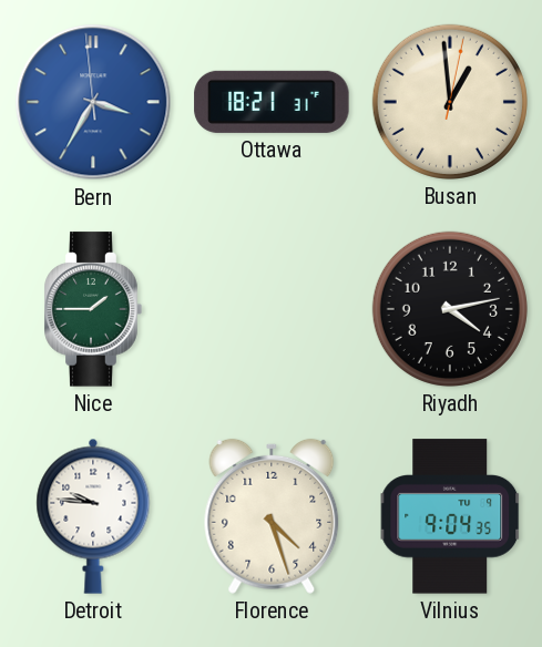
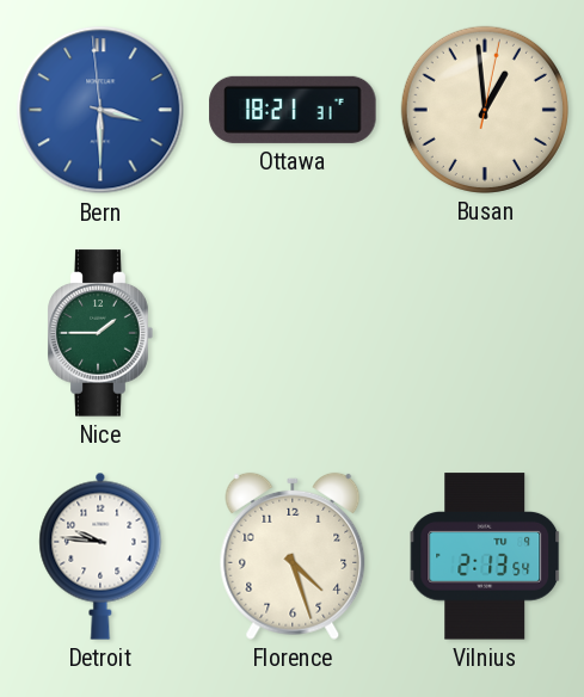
Bern: 3:34 -> 3:29
Riyadh: 4:13 -> none
Vilnius: 9:04 -> 2:13
